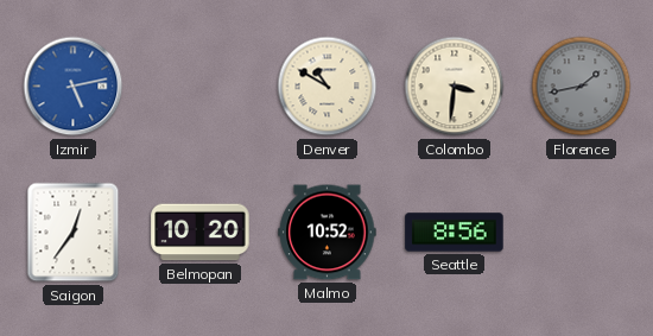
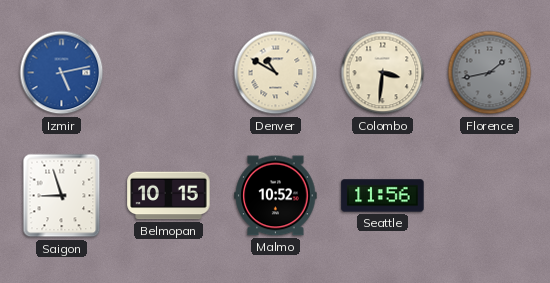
Saigon: 12:36 -> 8:57
Belmopan: 10:20 -> 10:15
Seattle: 8:56 -> 11:56
